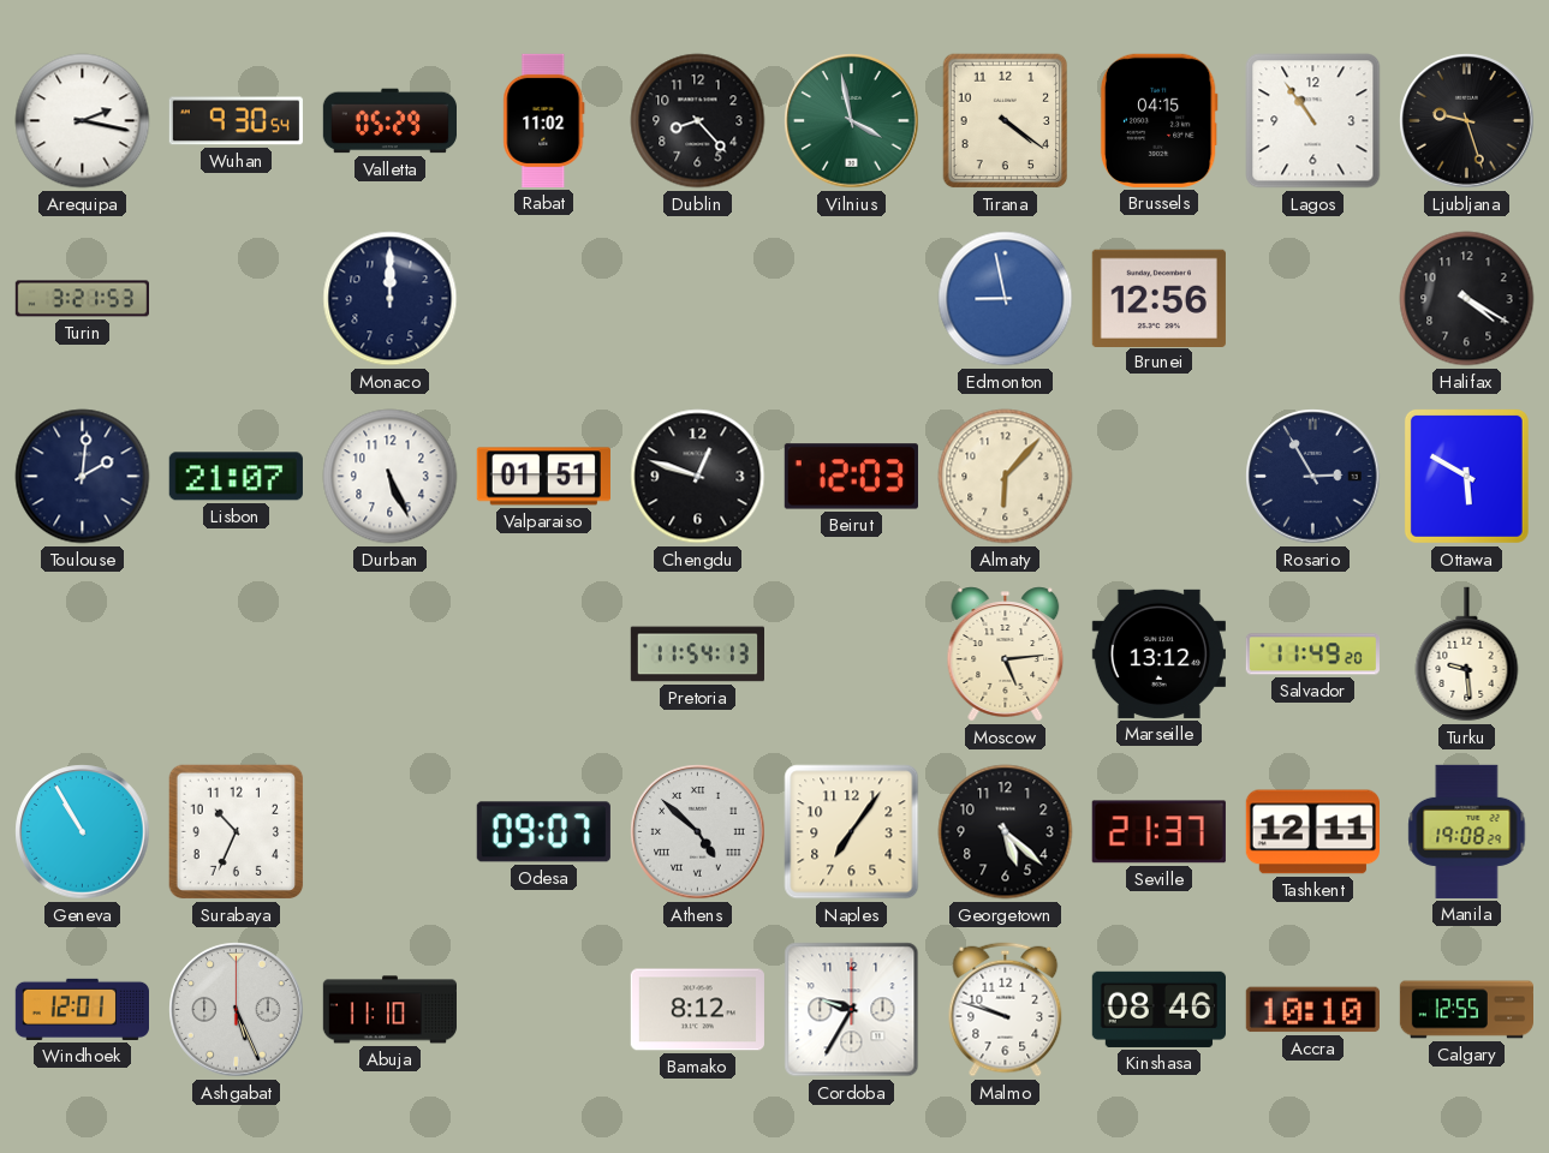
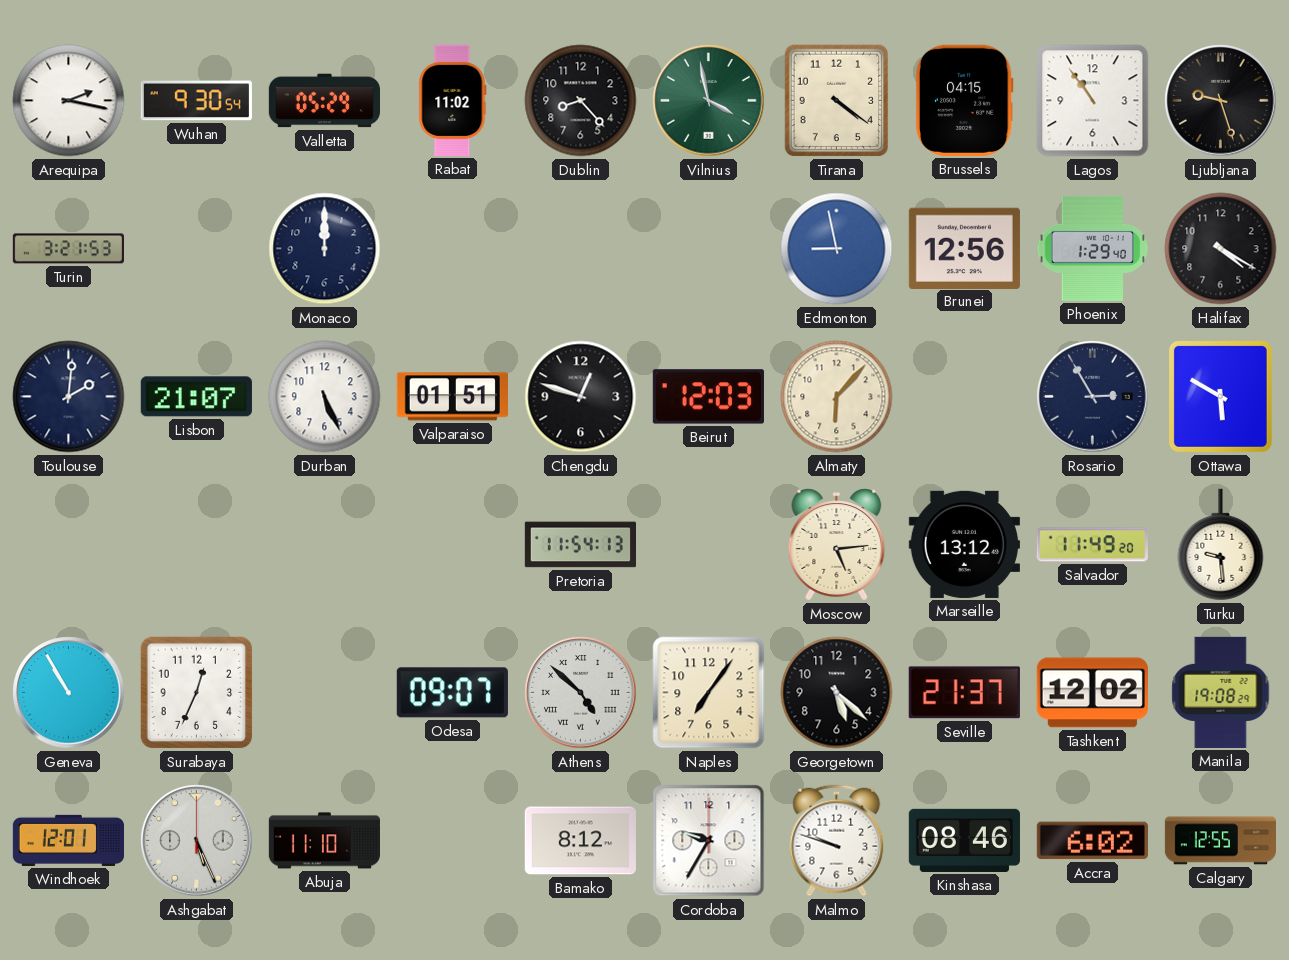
Phoenix: none -> 1:29
Surabaya: 10:34 -> 12:34
Tashkent: 12:11 -> 12:02
Accra: 10:10 -> 6:02
